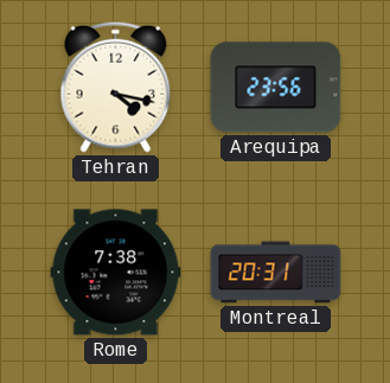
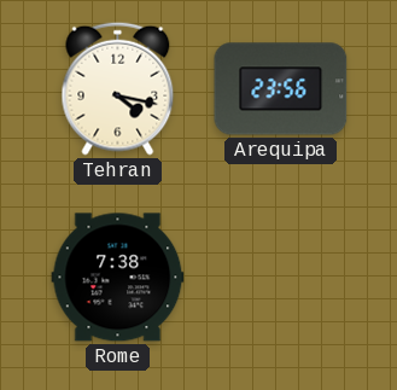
Montreal: 20:31 -> none
